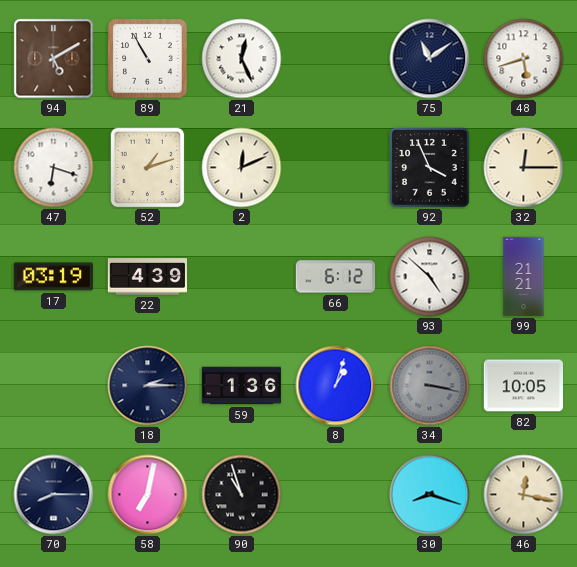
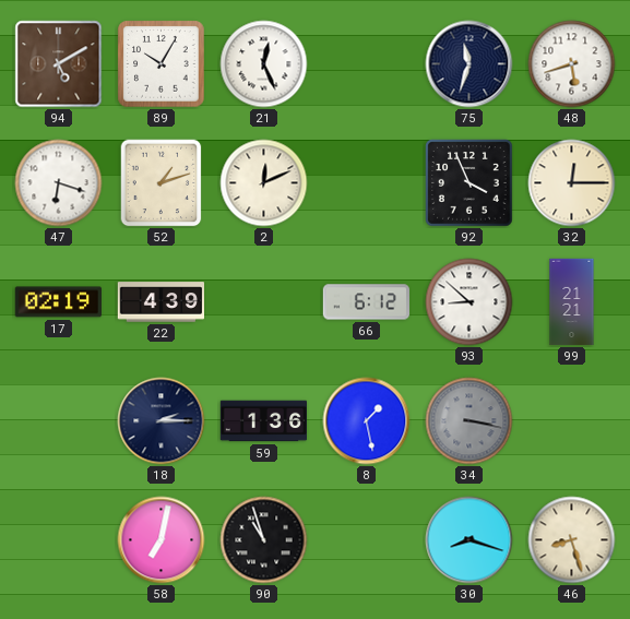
89: 10:55 -> 10:05
75: 11:09 -> 11:33
17: 03:19 -> 02:19
93: 4:52 -> 8:52
8: 1:03 -> 1:28
82: 10:05 -> none
70: 8:15 -> none
46: 12:17 -> 8:27
